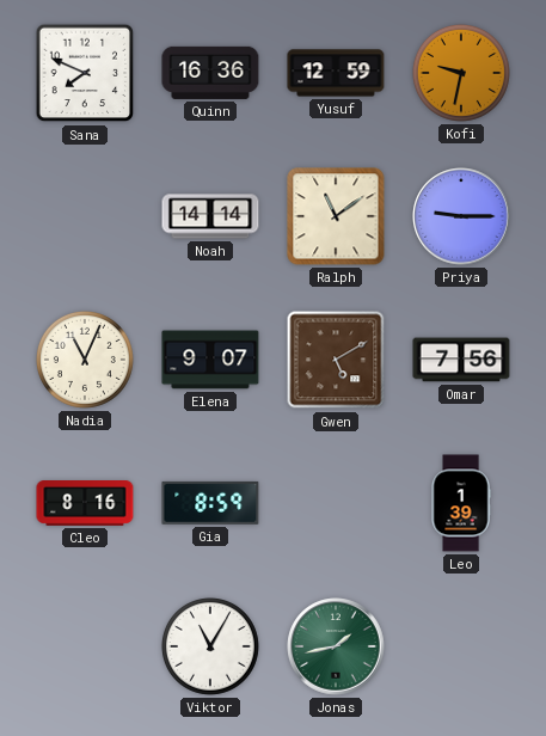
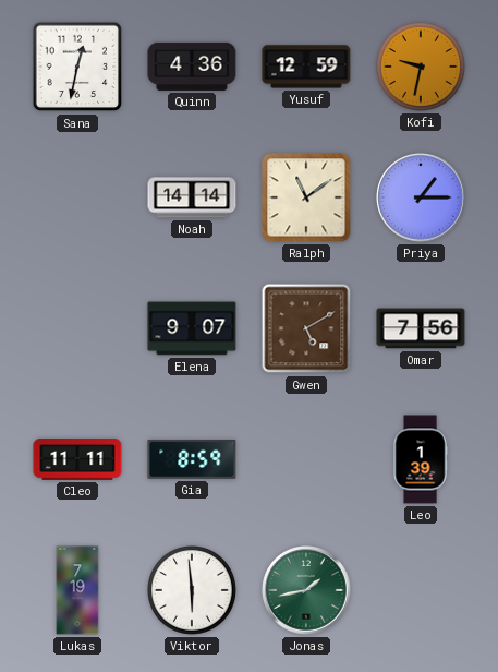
Sana: 7:49 -> 12:32
Quinn: 16:36 -> 4:36
Priya: 9:15 -> 1:15
Nadia: 11:04 -> none
Cleo: 8:16 -> 11:11
Lukas: none -> 7:19
Viktor: 11:05 -> 5:59
